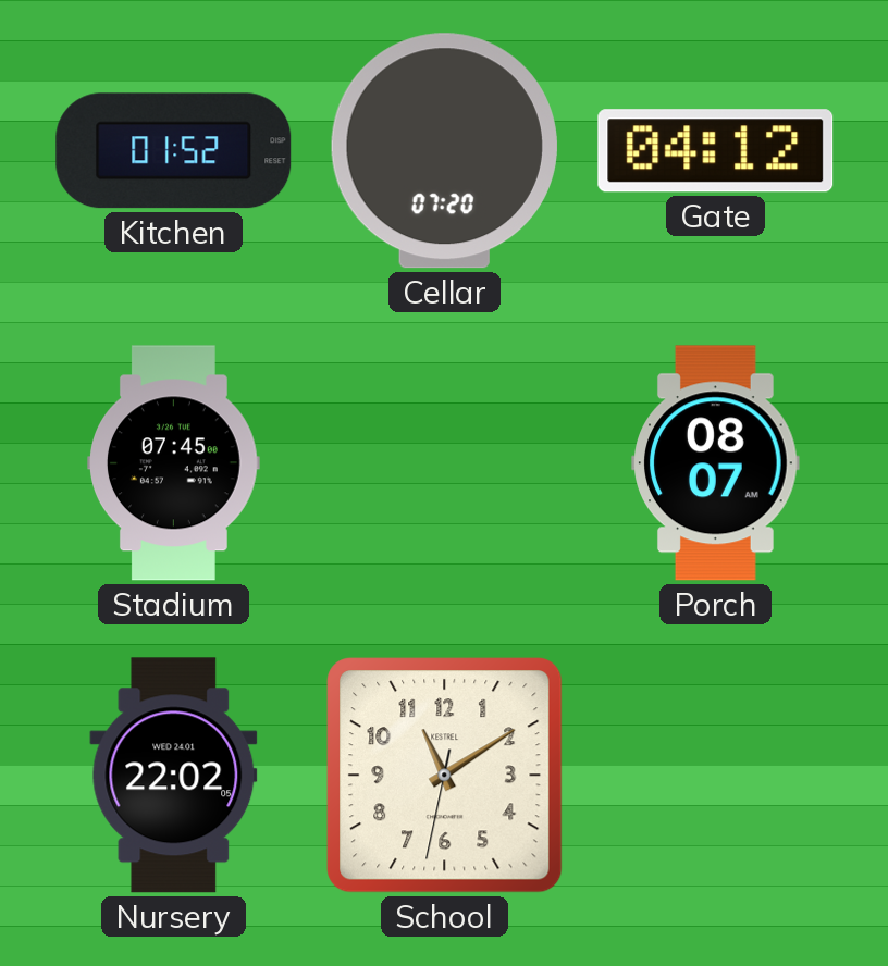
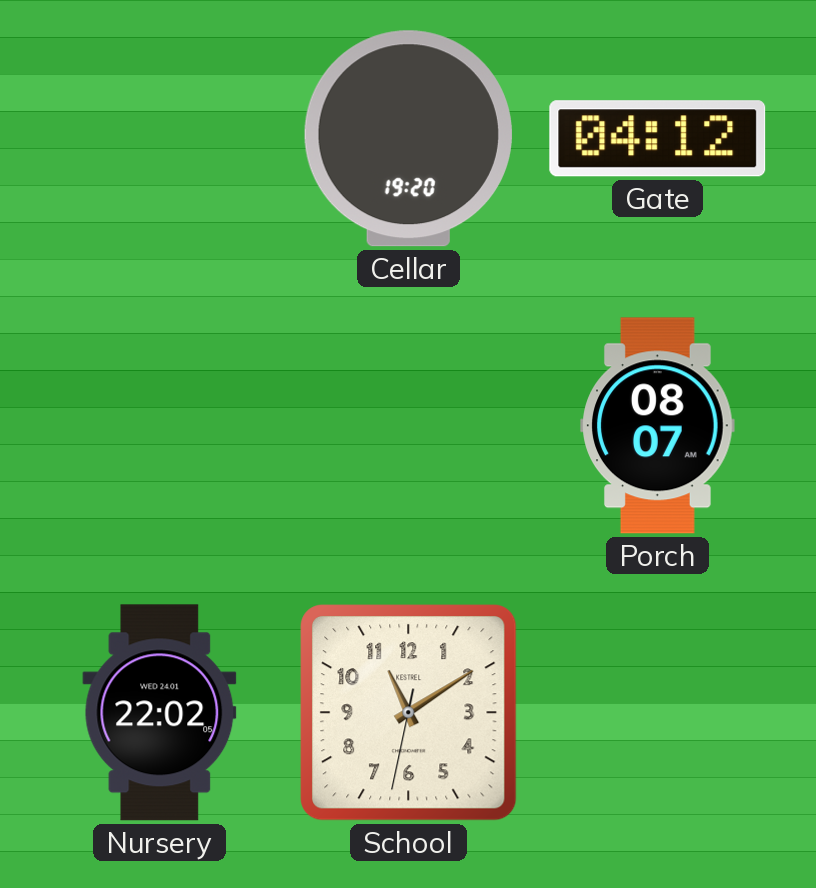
Kitchen: 01:52 -> none
Cellar: 07:20 -> 19:20
Stadium: 07:45 -> none
